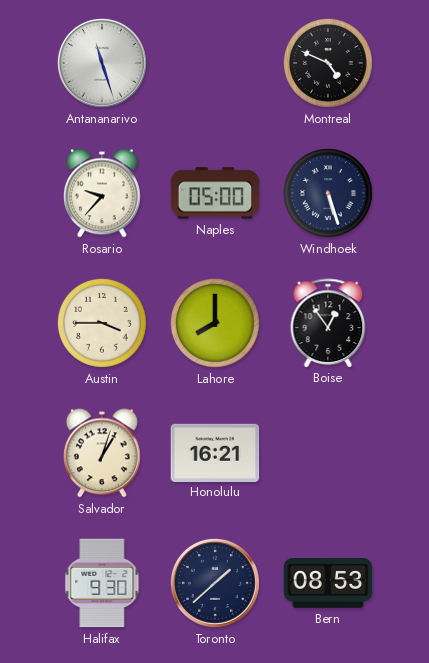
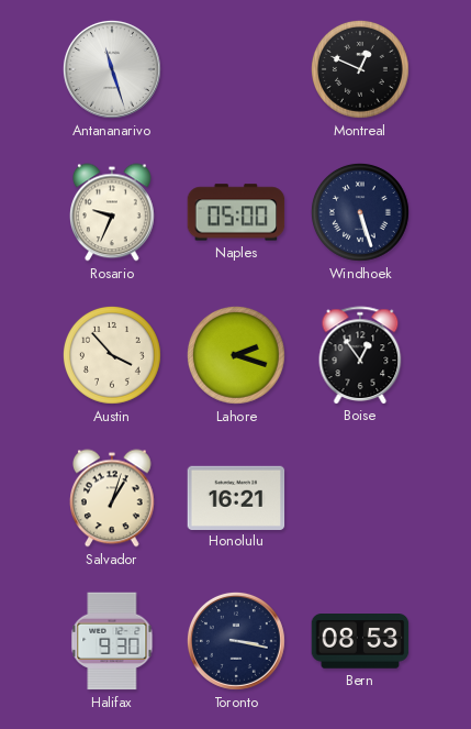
Montreal: 4:49 -> 12:49
Rosario: 9:37 -> 9:34
Austin: 3:45 -> 3:53
Lahore: 8:00 -> 2:18
Toronto: 1:38 -> 3:17
